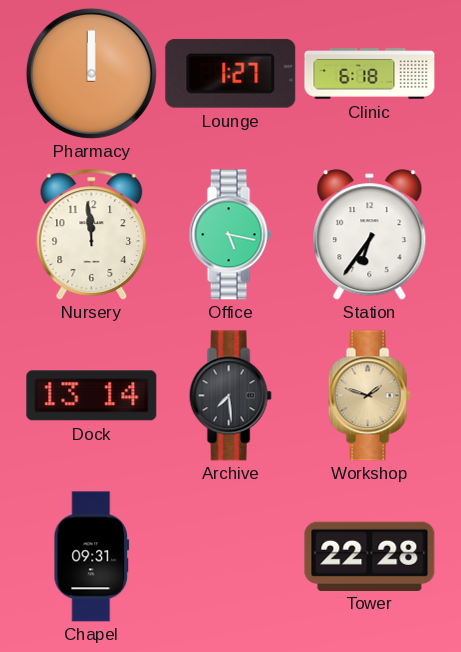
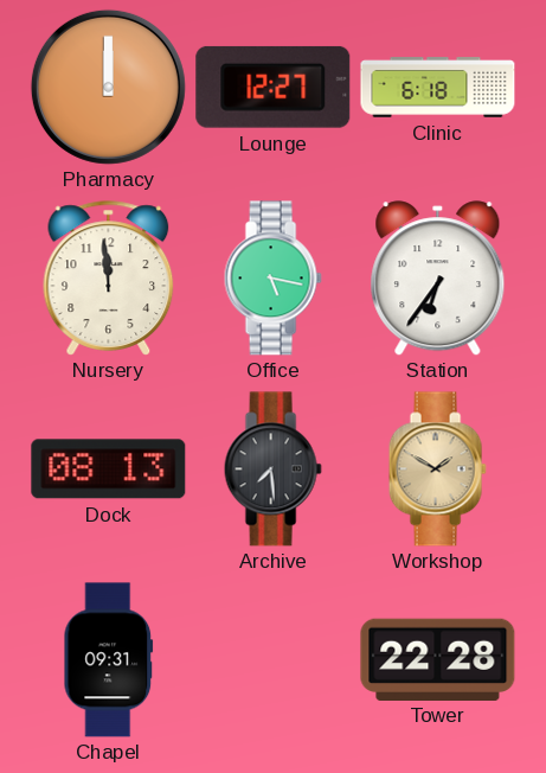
Lounge: 1:27 -> 12:27
Dock: 13:14 -> 08:13
Workshop: 1:48 -> 1:50
